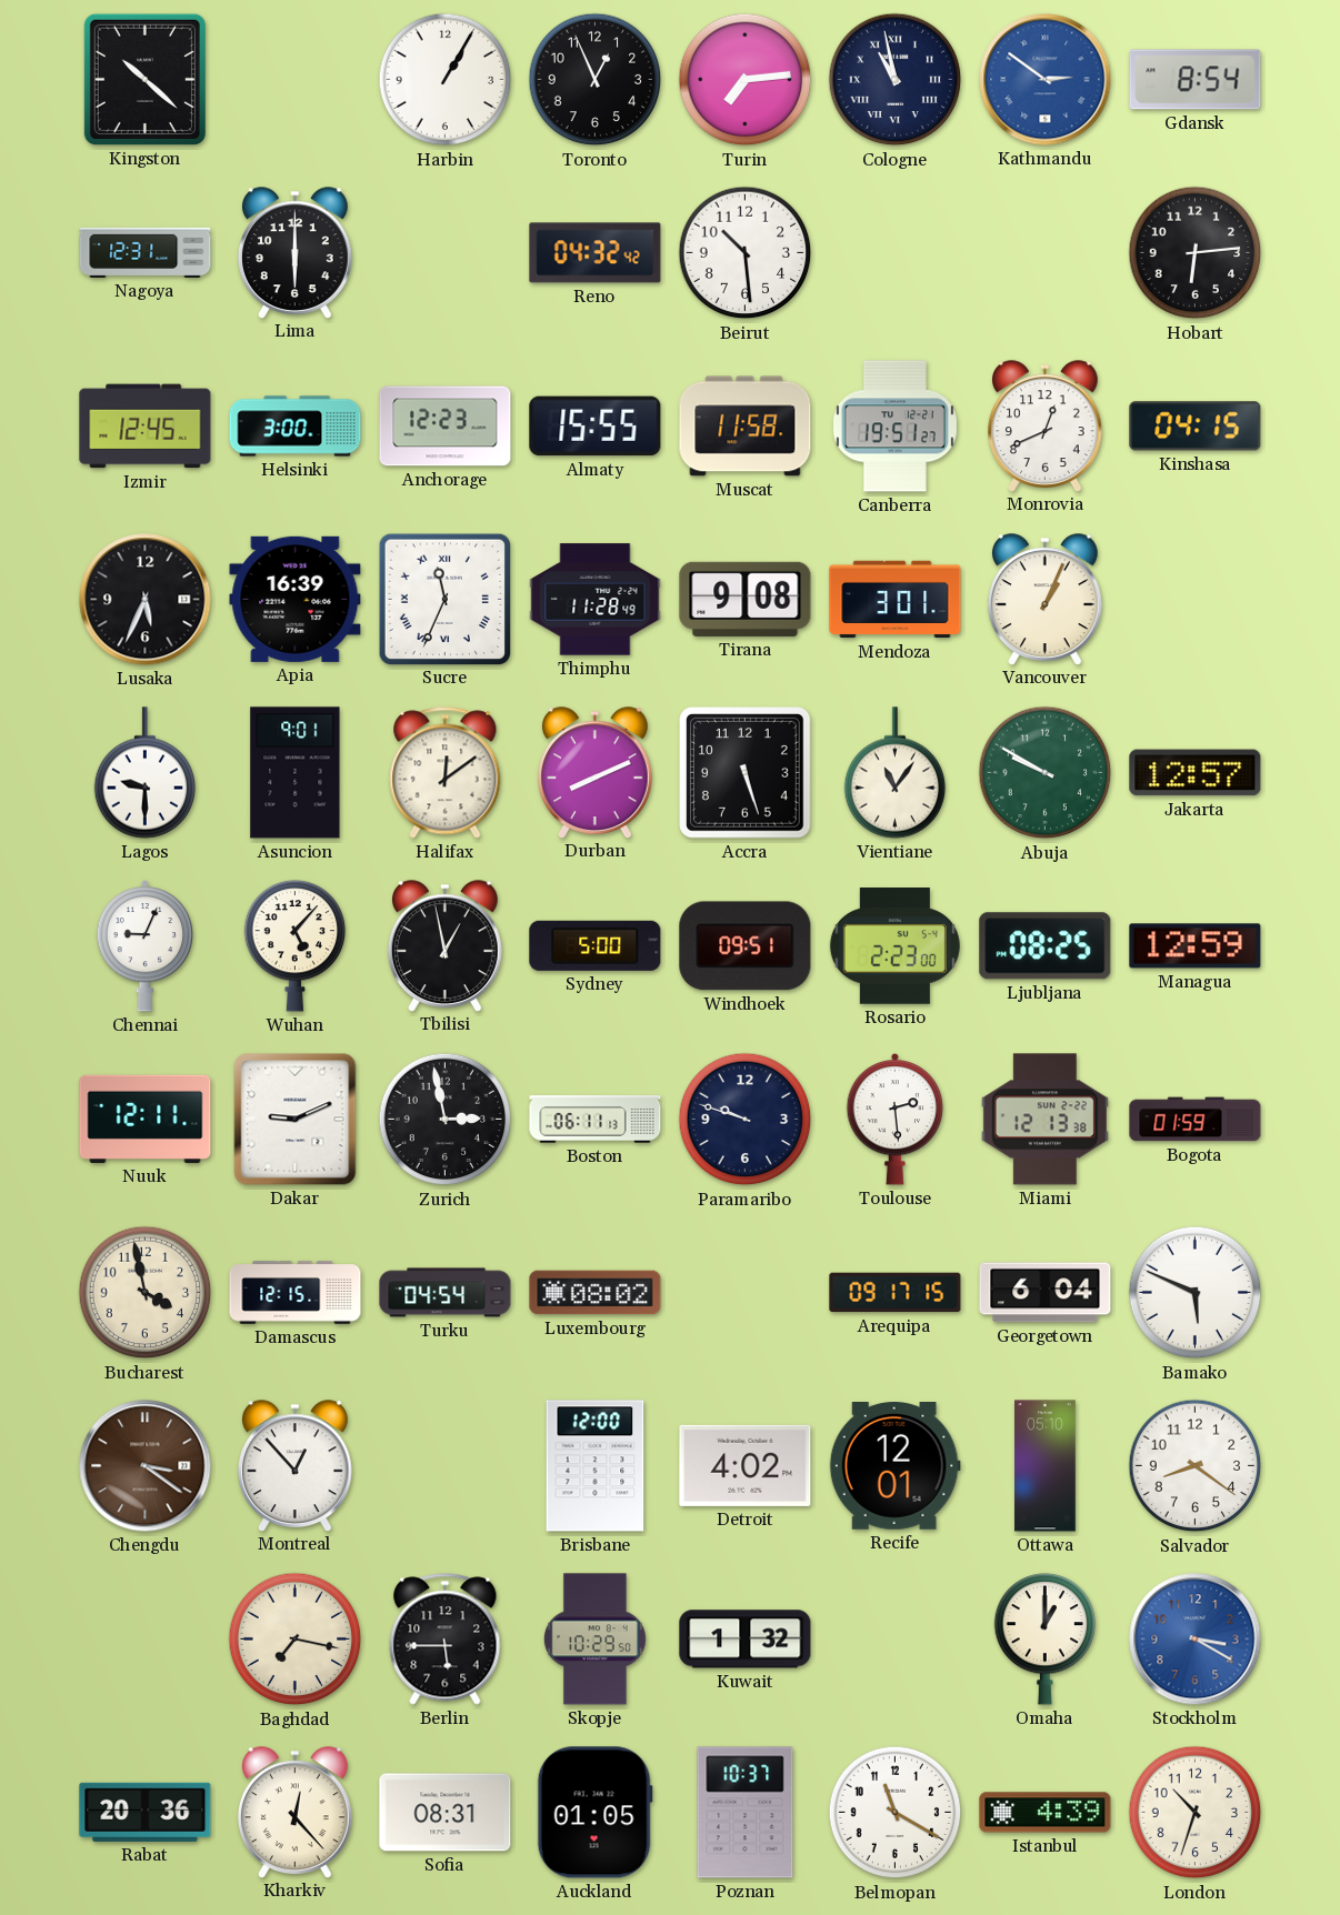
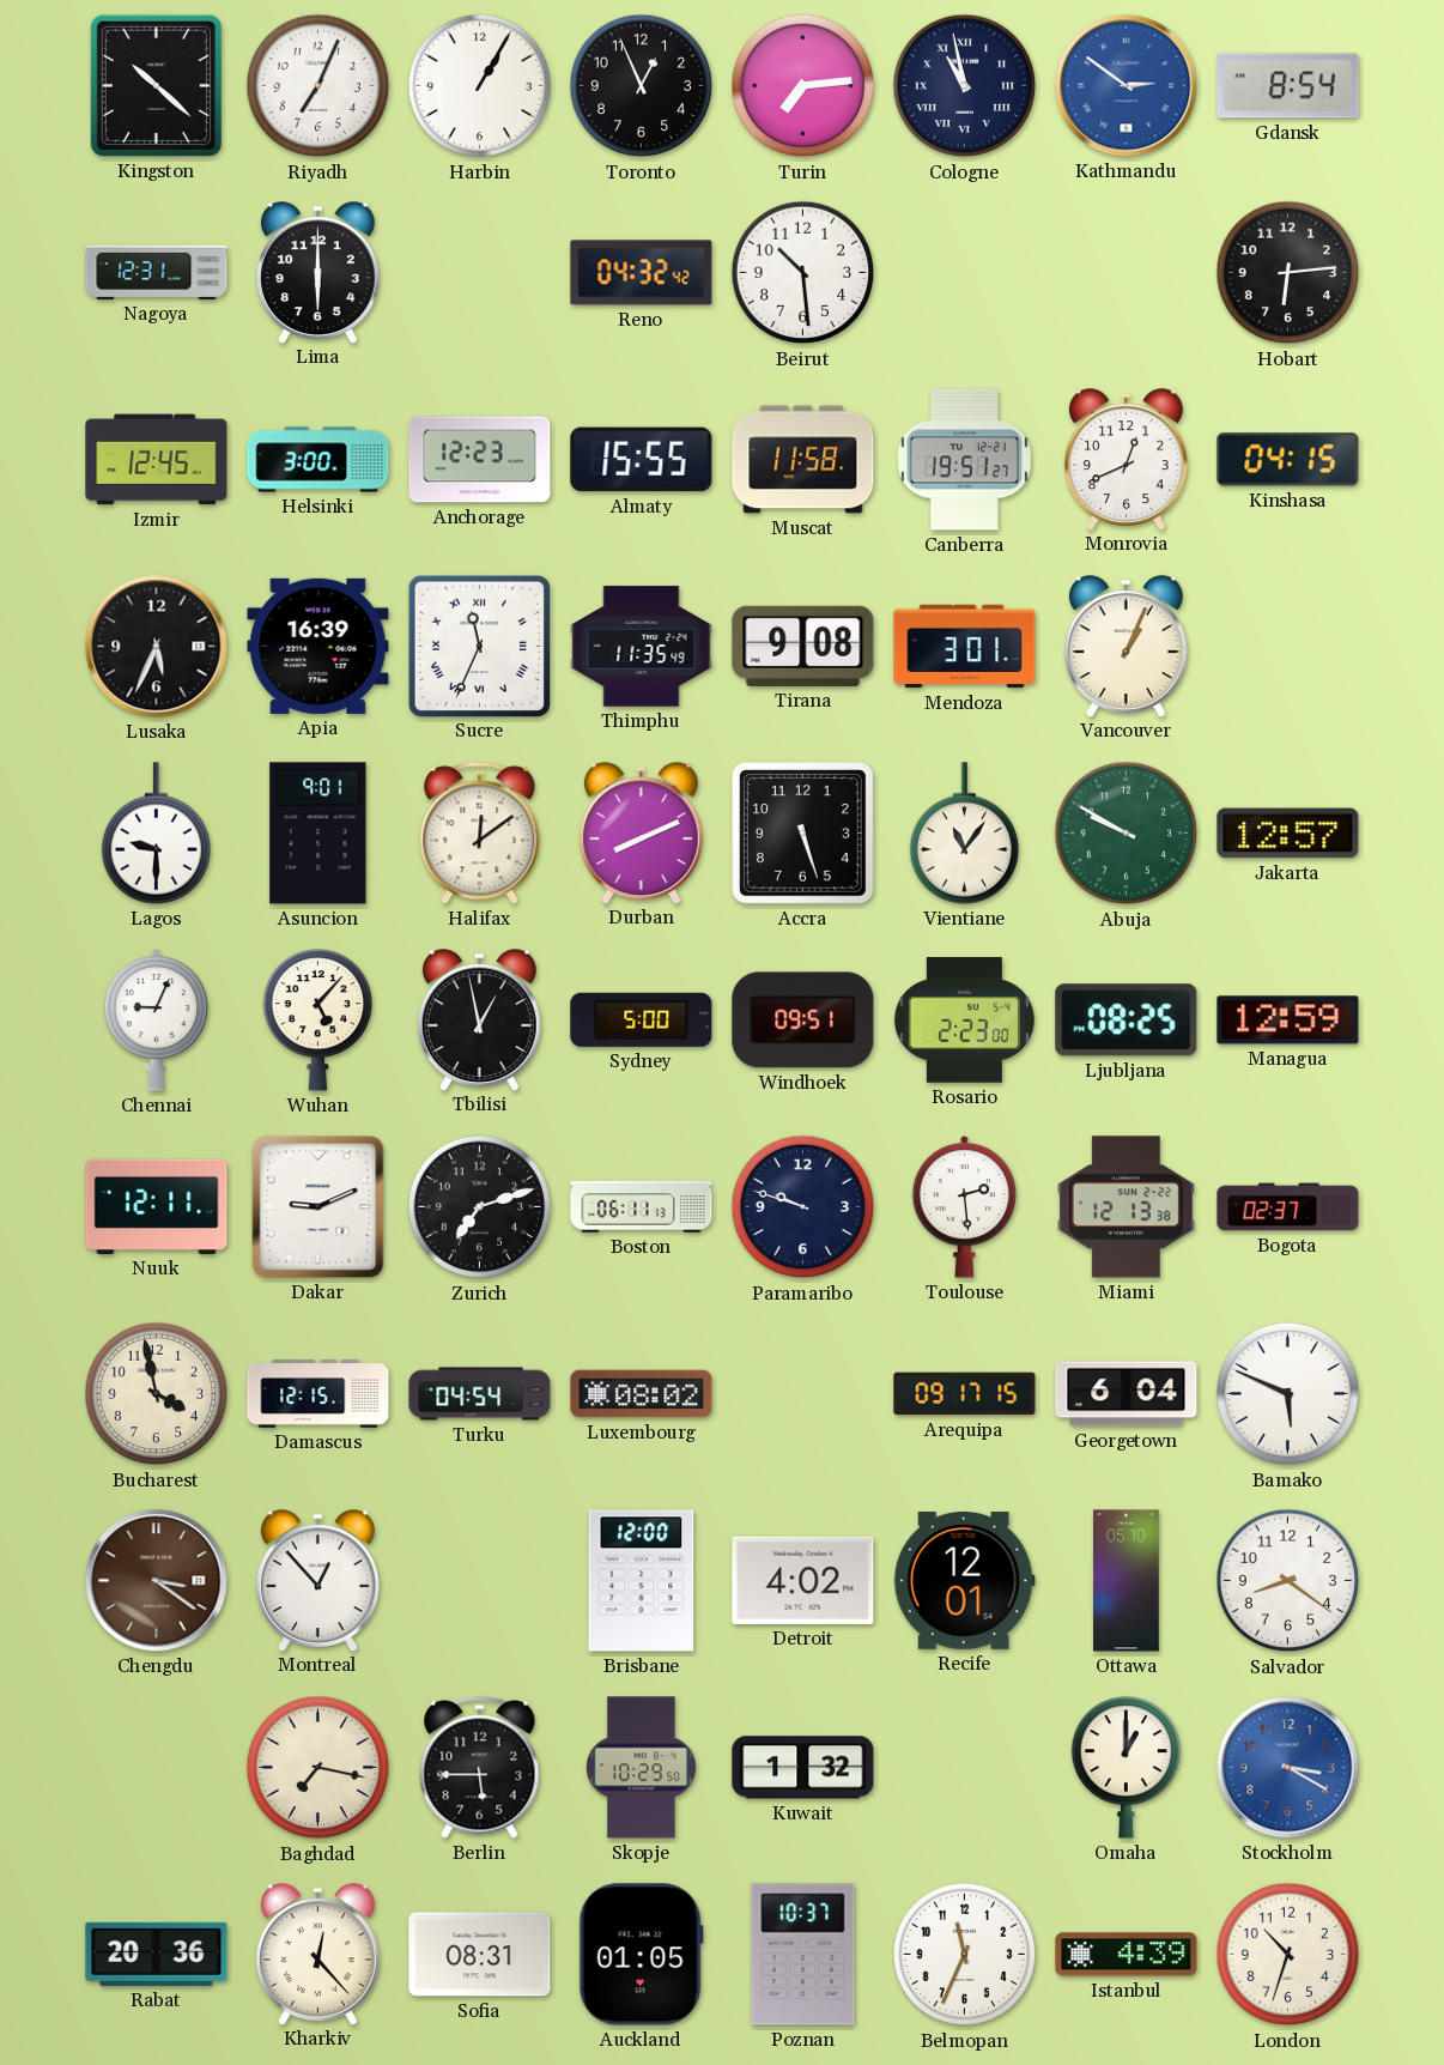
Riyadh: none -> 7:04
Thimphu: 11:28 -> 11:35
Zurich: 2:58 -> 7:12
Bogota: 01:59 -> 02:37
Belmopan: 11:20 -> 11:34
